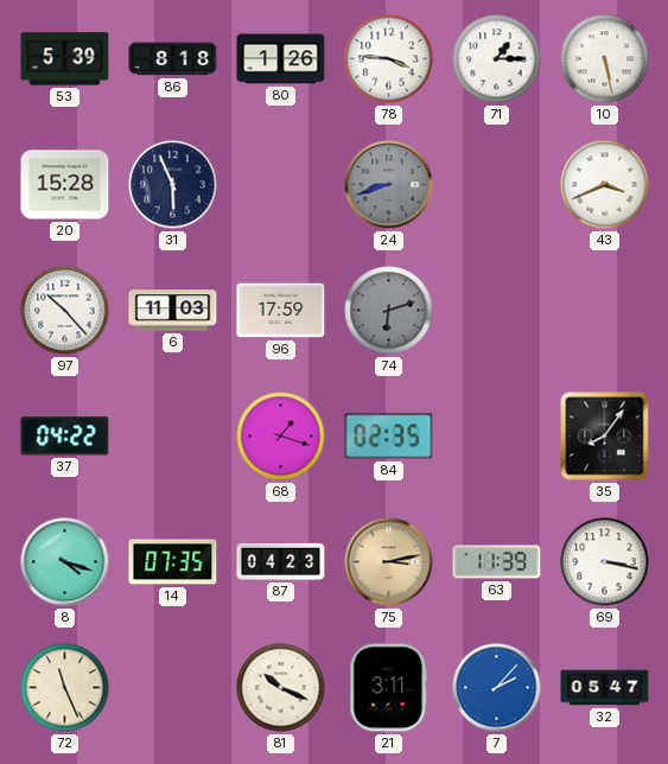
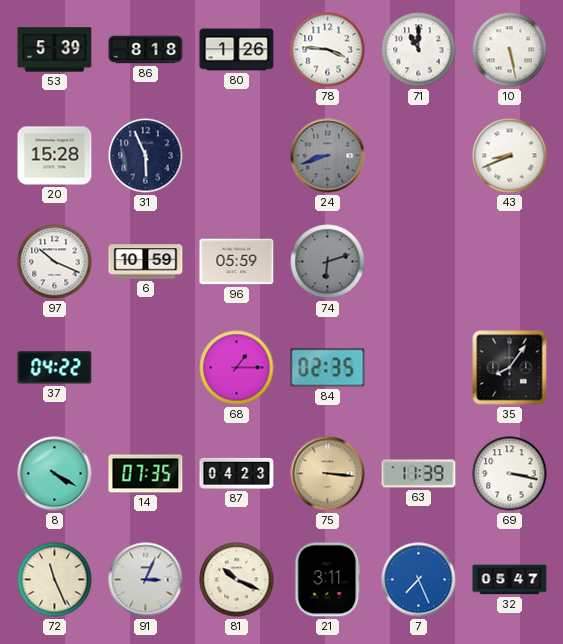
71: 1:15 -> 11:00
43: 3:41 -> 8:41
97: 10:23 -> 10:19
6: 11:03 -> 10:59
96: 17:59 -> 05:59
68: 1:18 -> 1:15
8: 4:18 -> 4:20
75: 3:13 -> 3:16
91: none -> 3:04
7: 2:07 -> 7:26
